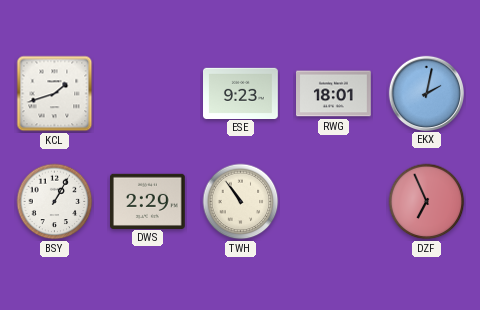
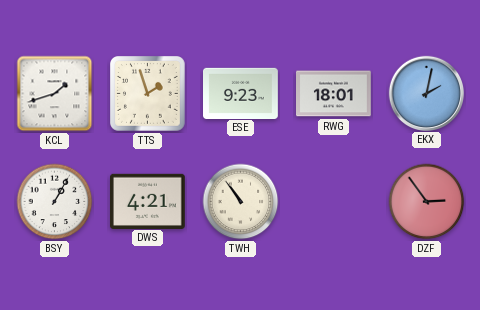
TTS: none -> 1:57
DWS: 2:29 -> 4:21
DZF: 6:56 -> 2:54
